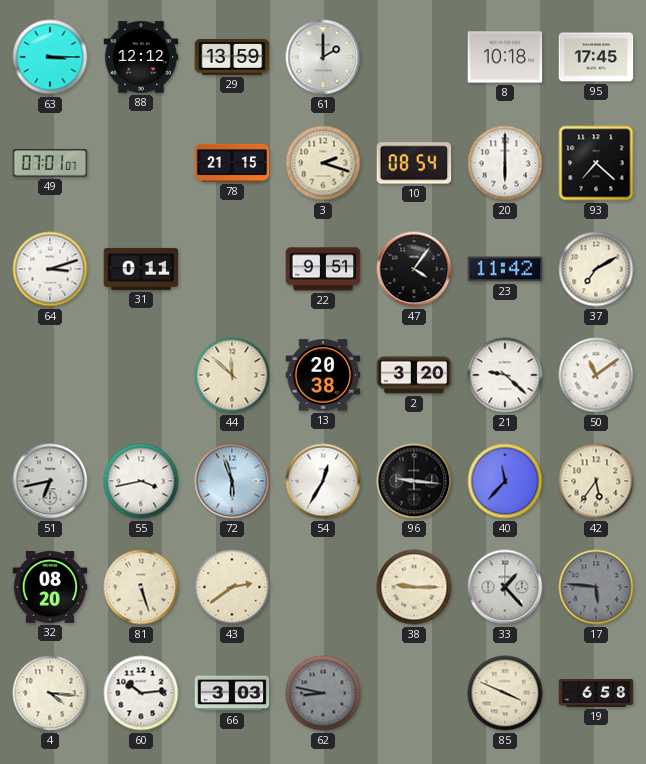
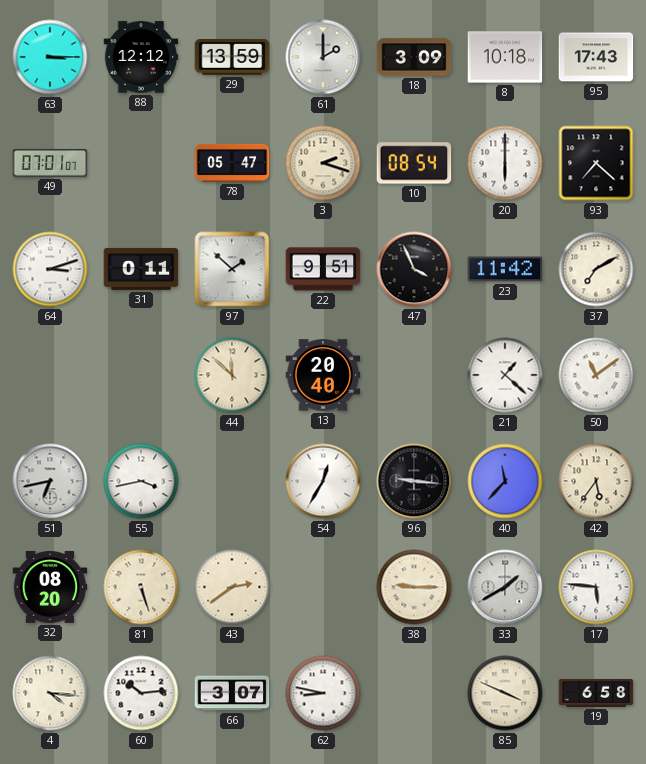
18: none -> 3:09
95: 17:45 -> 17:43
78: 21:15 -> 05:47
97: none -> 1:52
47: 4:06 -> 3:56
13: 20:38 -> 20:40
2: 3:20 -> none
21: 9:22 -> 1:22
72: 5:57 -> none
33: 1:23 -> 1:40
17 dial: grey -> white
66: 3:03 -> 3:07
62 dial: grey -> white
